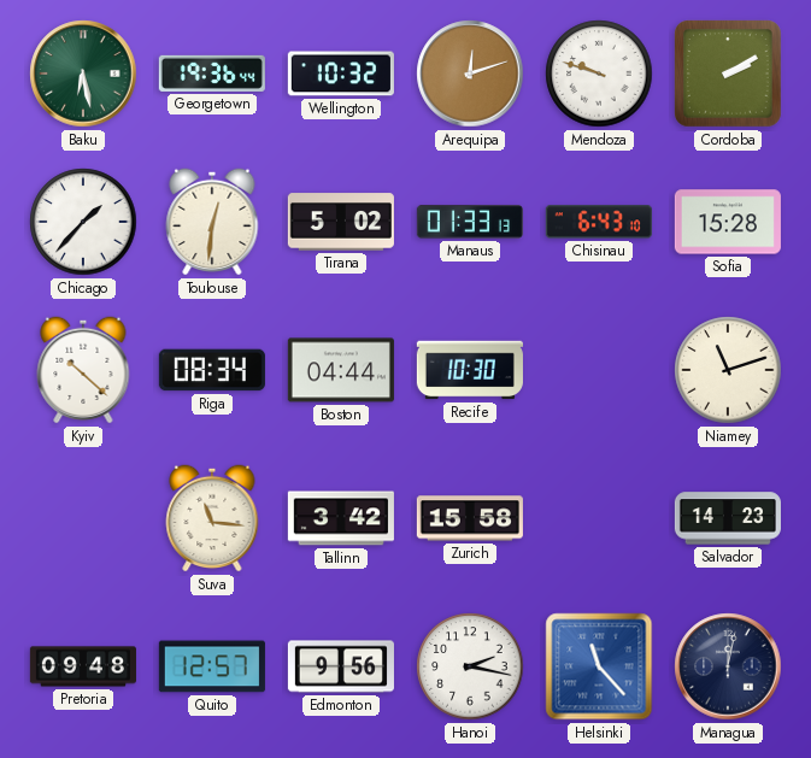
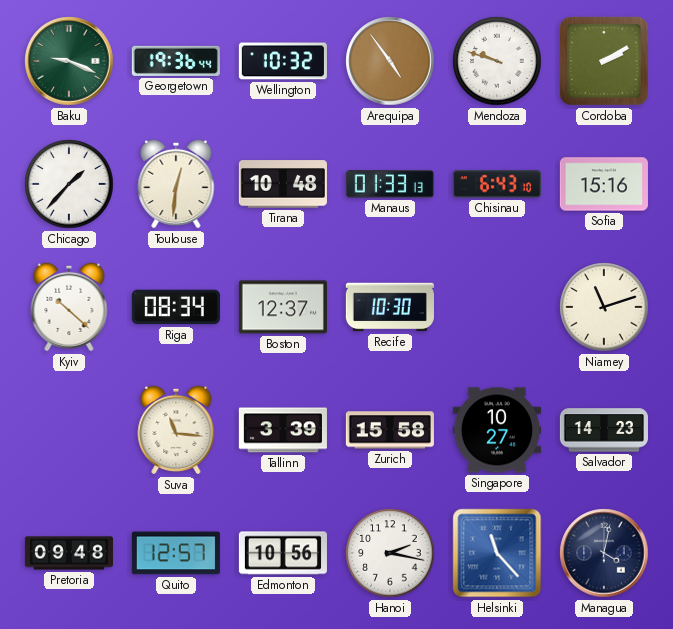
Baku: 6:28 -> 9:19
Arequipa: 12:12 -> 4:54
Tirana: 5:02 -> 10:48
Sofia: 15:28 -> 15:16
Boston: 04:44 -> 12:37
Tallinn: 3:42 -> 3:39
Singapore: none -> 10:27
Edmonton: 9:56 -> 10:56
Managua: 12:02 -> 4:02
